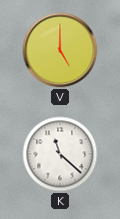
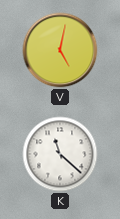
V: 5:00 -> 5:02
